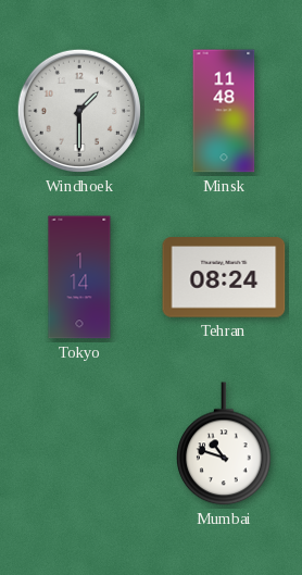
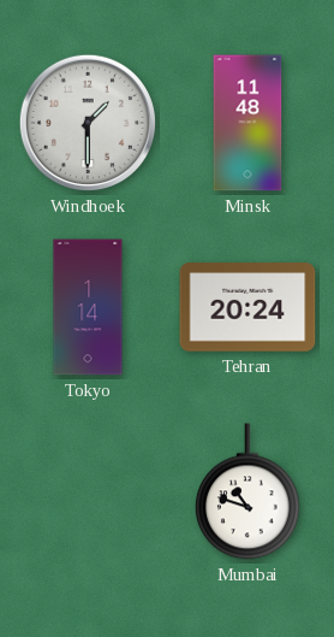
Tehran: 08:24 -> 20:24
